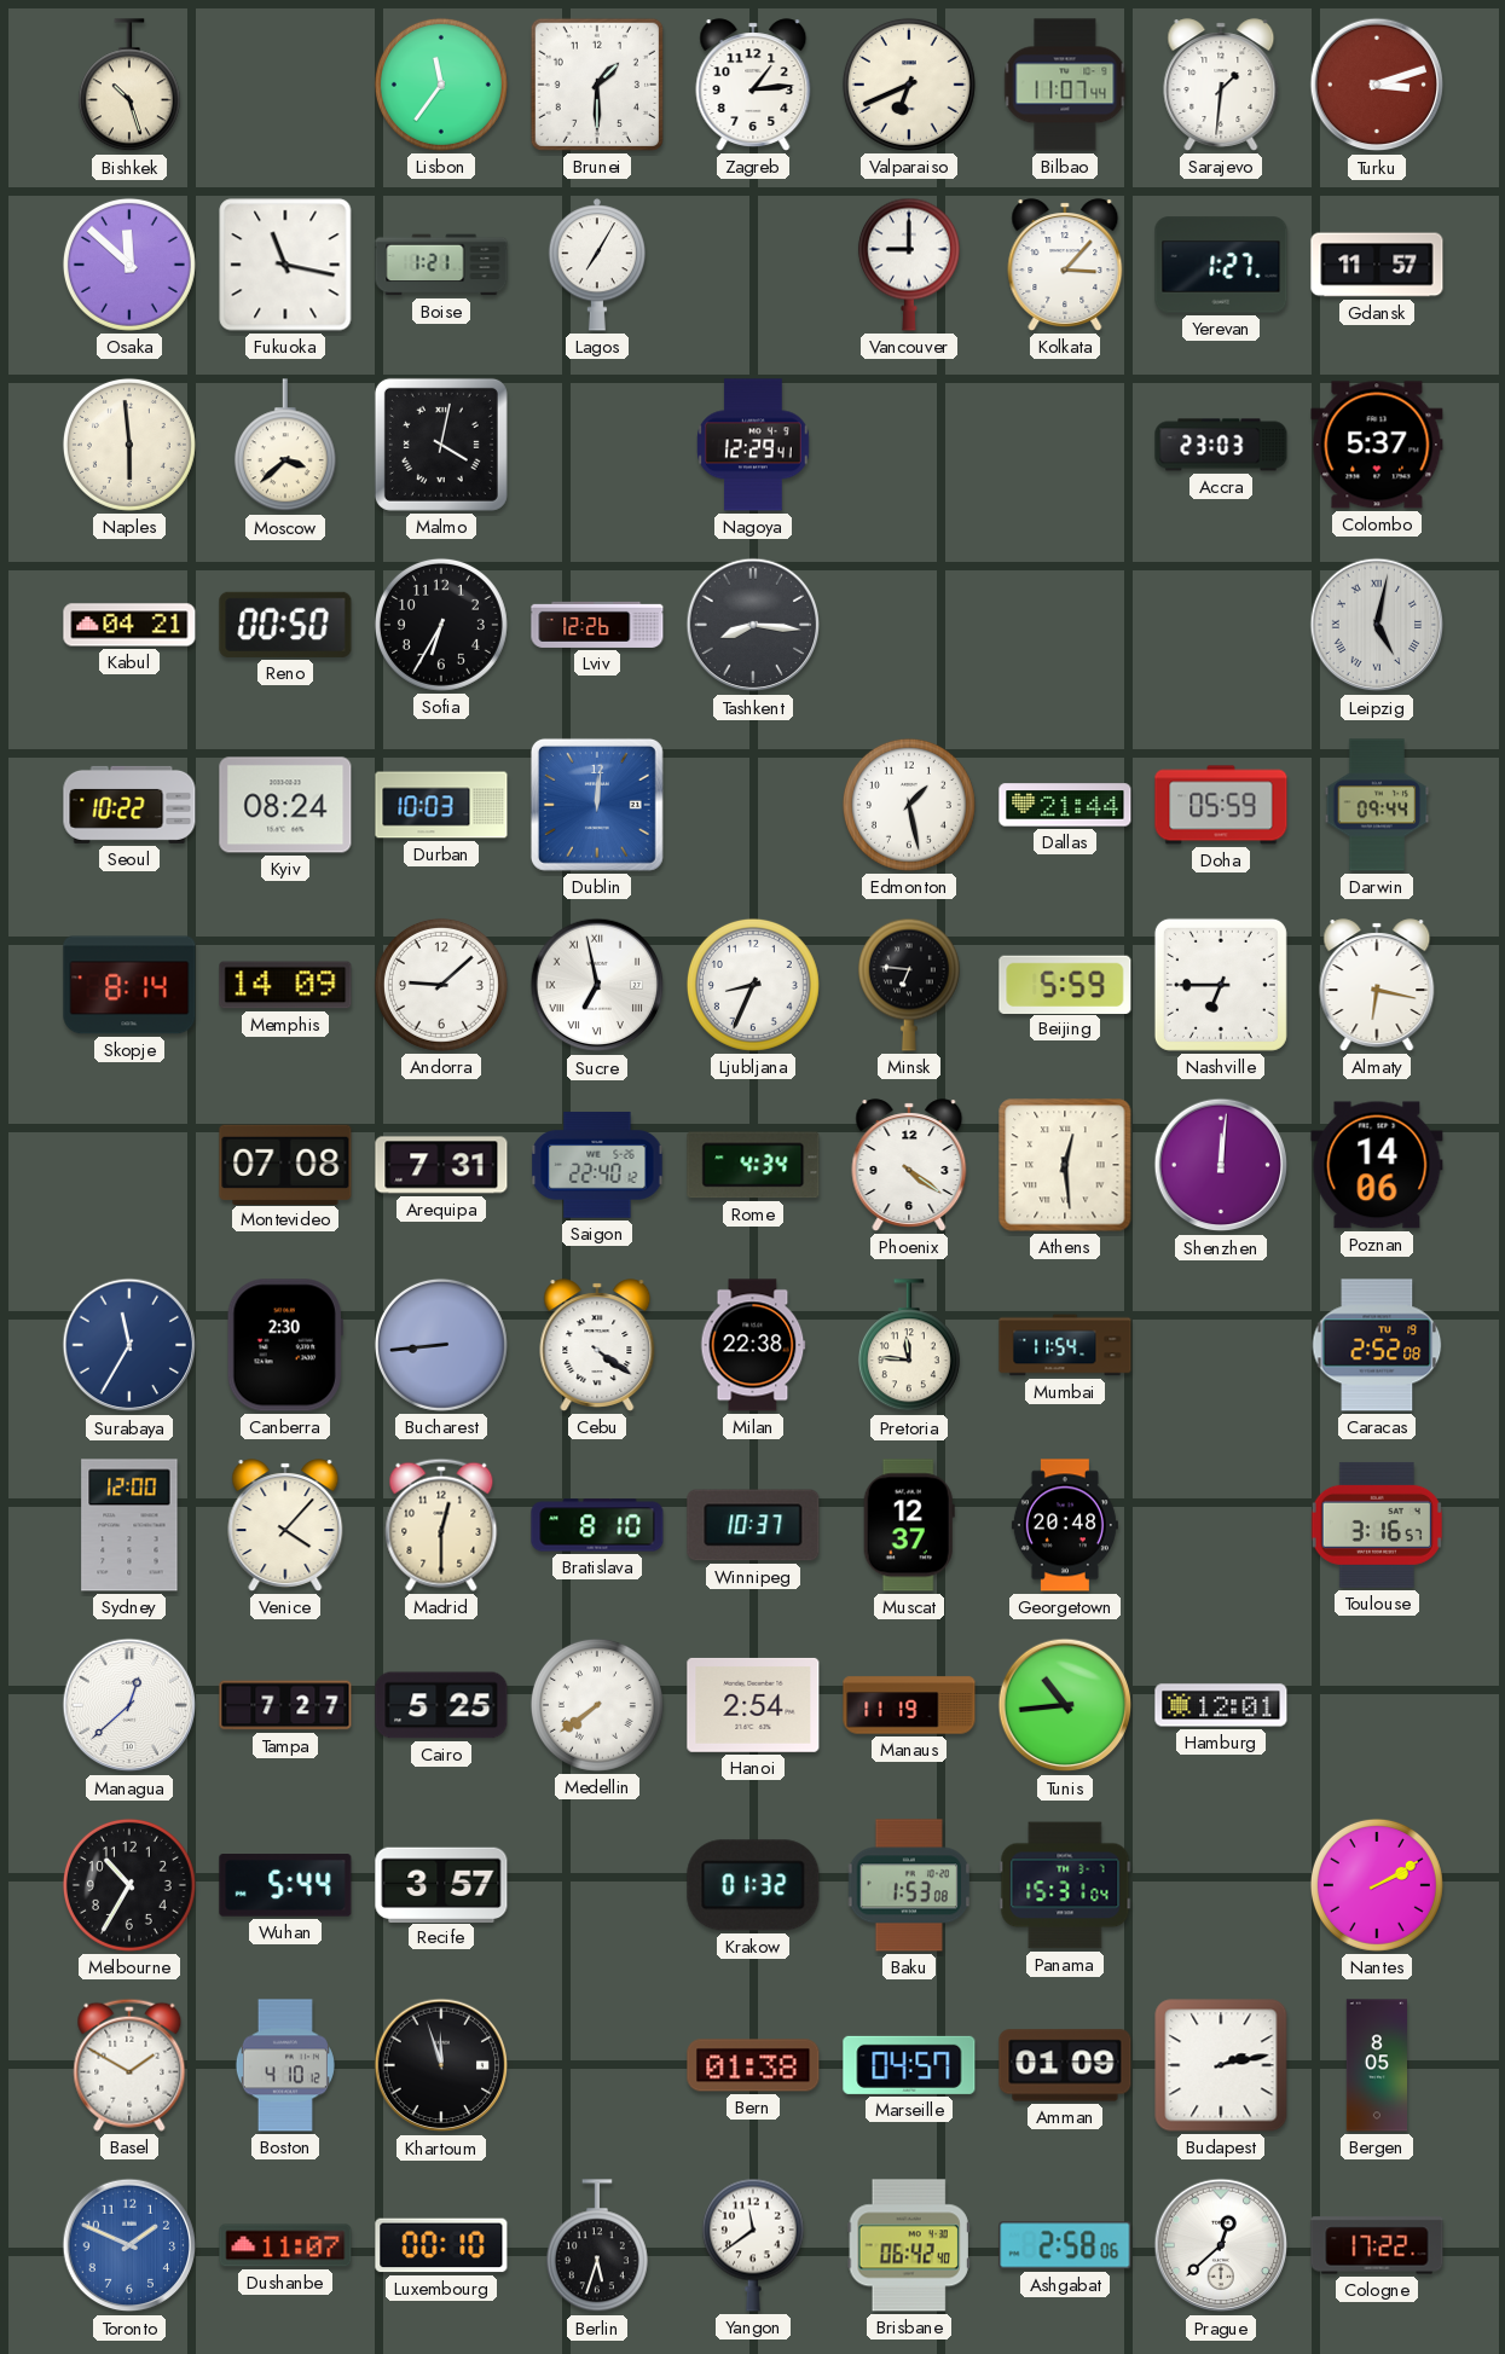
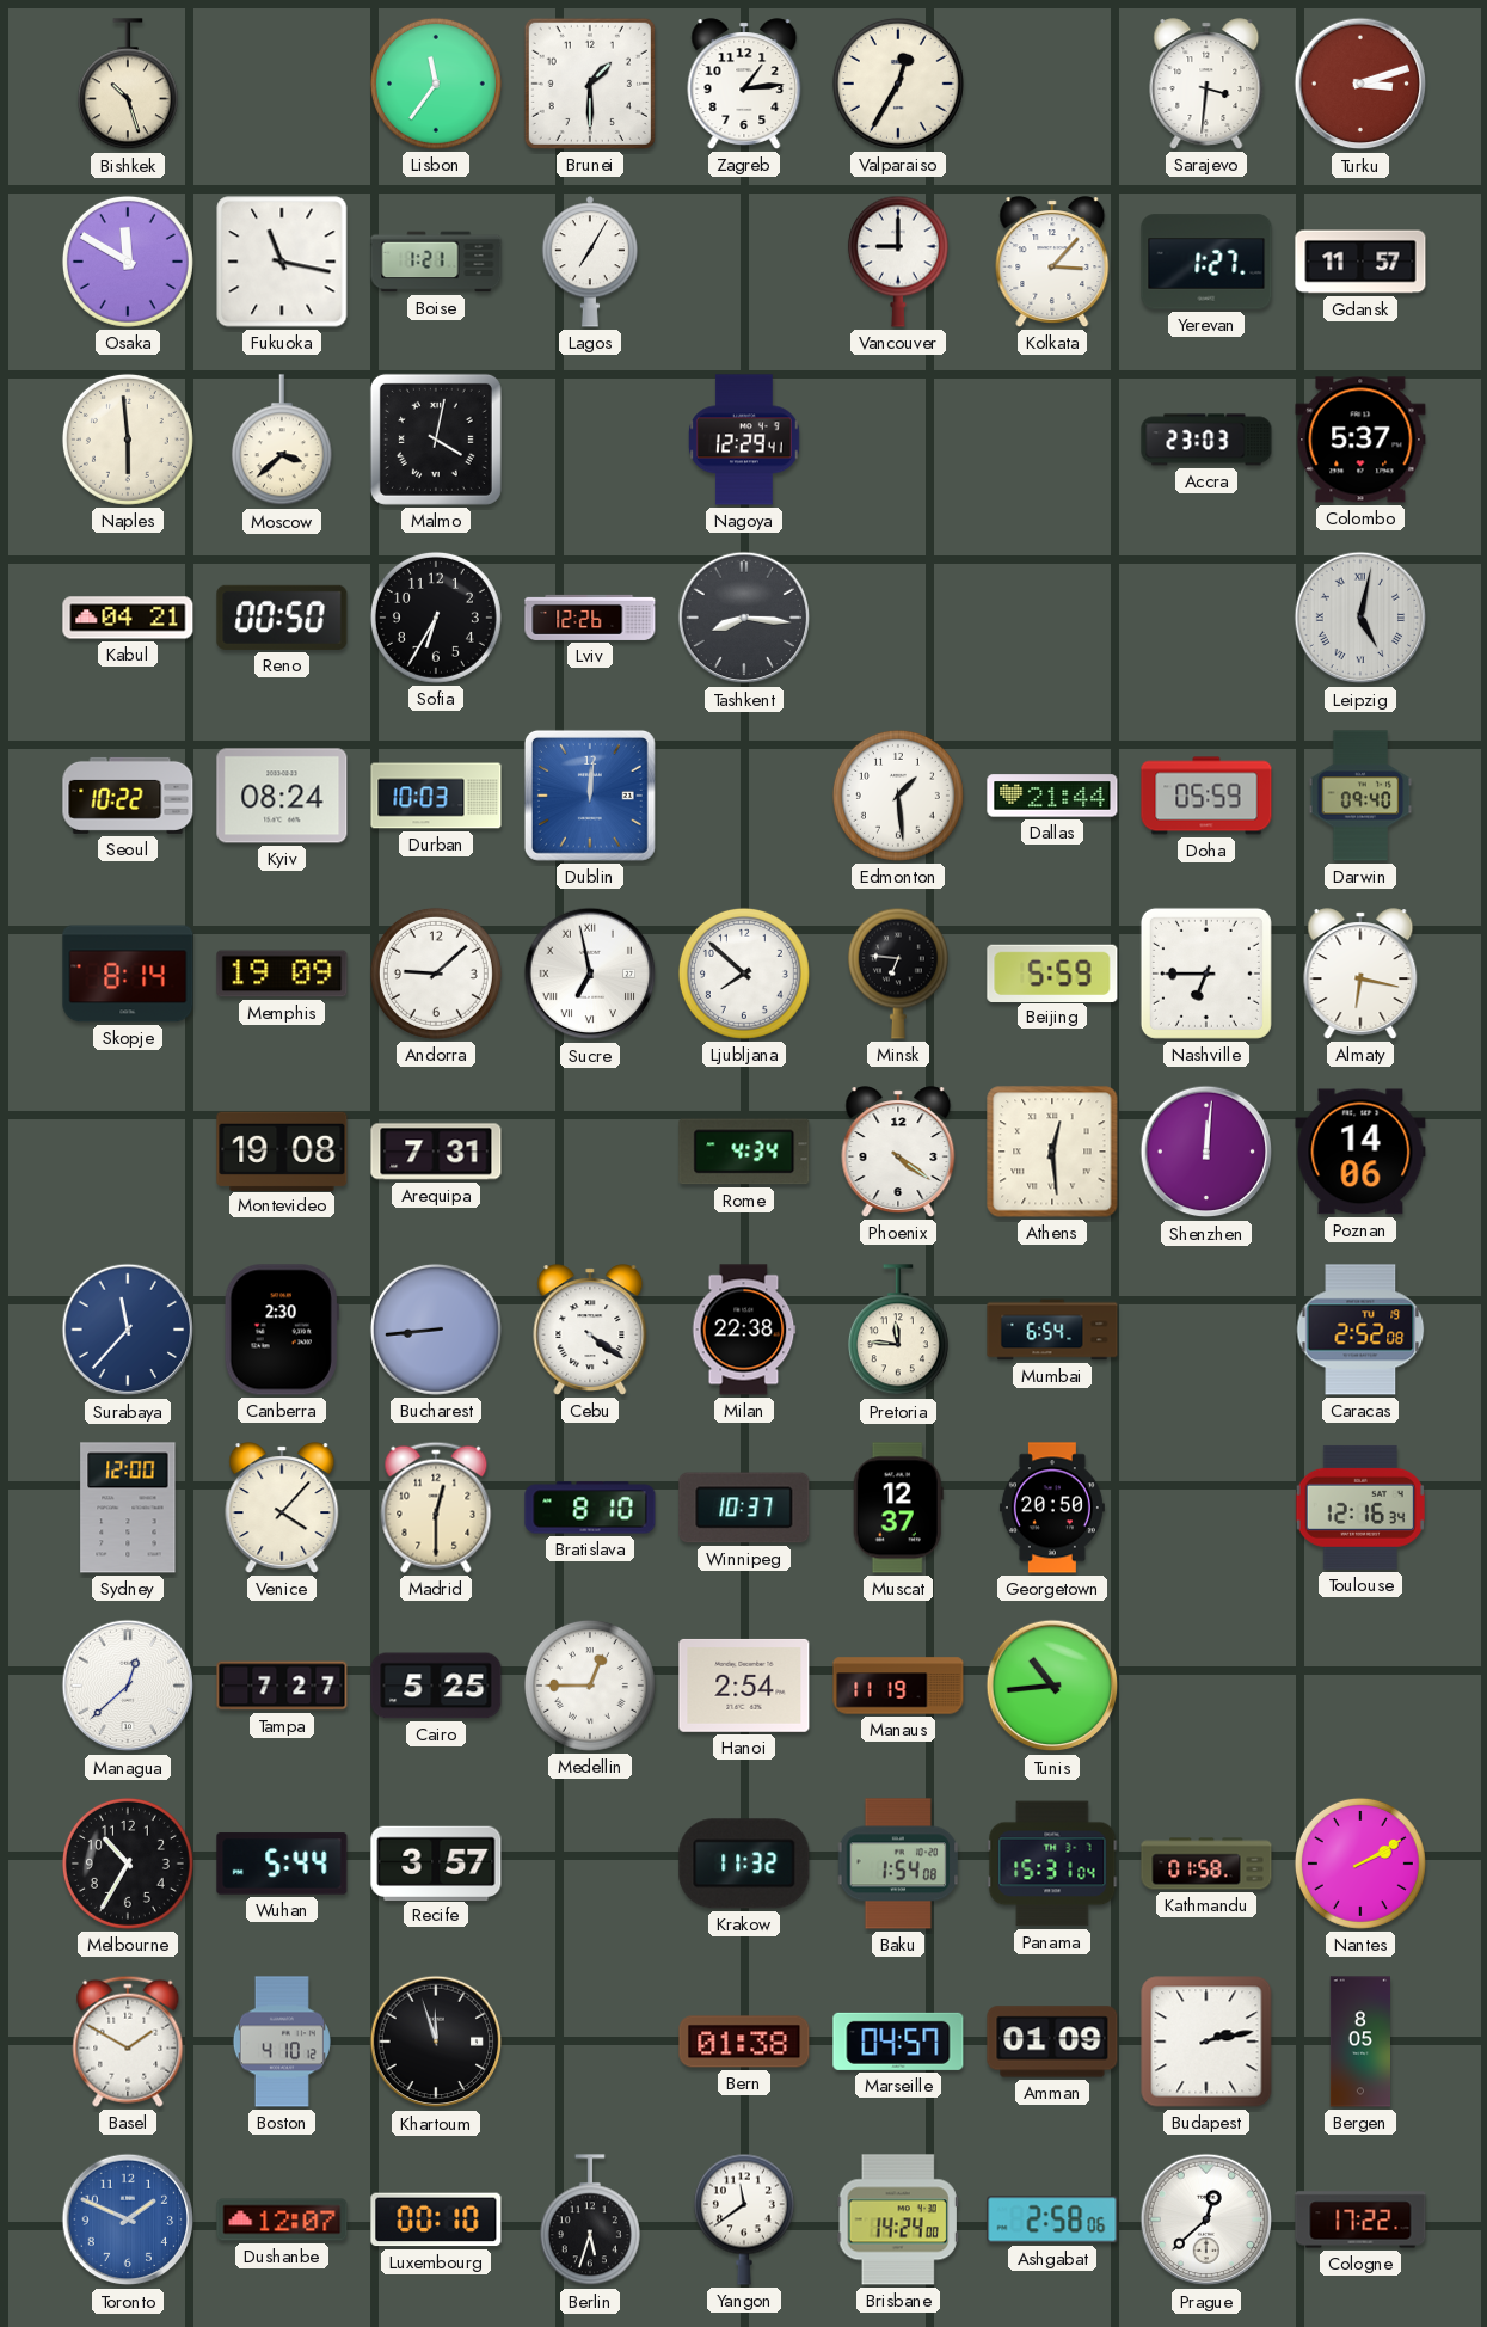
Valparaiso: 6:41 -> 12:35
Bilbao: 11:07 -> none
Sarajevo: 1:31 -> 3:31
Osaka: 11:52 -> 11:50
Edmonton: 1:28 -> 1:29
Darwin: 09:44 -> 09:40
Memphis: 14:09 -> 19:09
Ljubljana: 8:34 -> 7:52
Montevideo: 07:08 -> 19:08
Saigon: 22:40 -> none
Surabaya: 11:35 -> 11:37
Mumbai: 11:54 -> 6:54
Georgetown: 20:48 -> 20:50
Toulouse: 3:16 -> 12:16
Medellin: 7:39 -> 12:45
Hamburg: 12:01 -> none
Krakow: 01:32 -> 11:32
Baku: 1:53 -> 1:54
Kathmandu: none -> 01:58
Dushanbe: 11:07 -> 12:07
Brisbane: 06:42 -> 14:24
